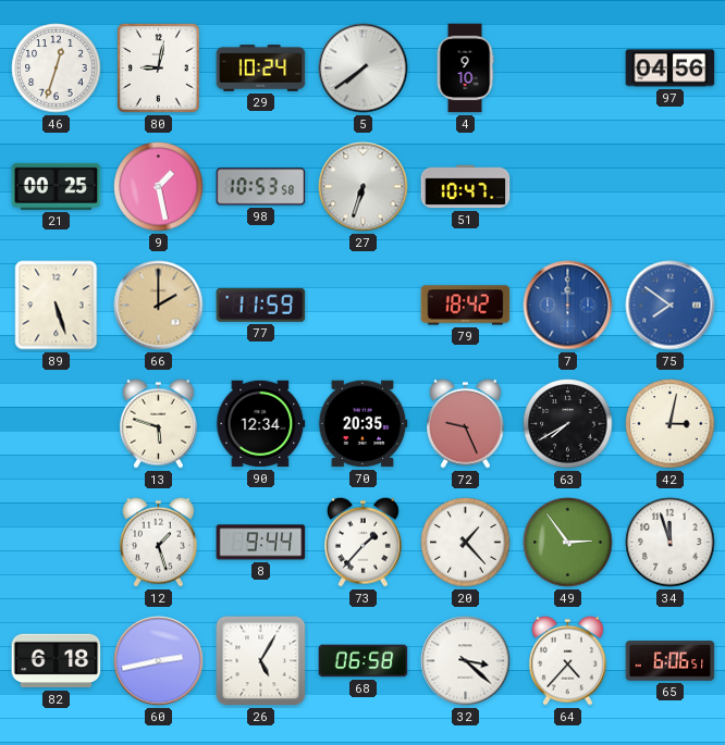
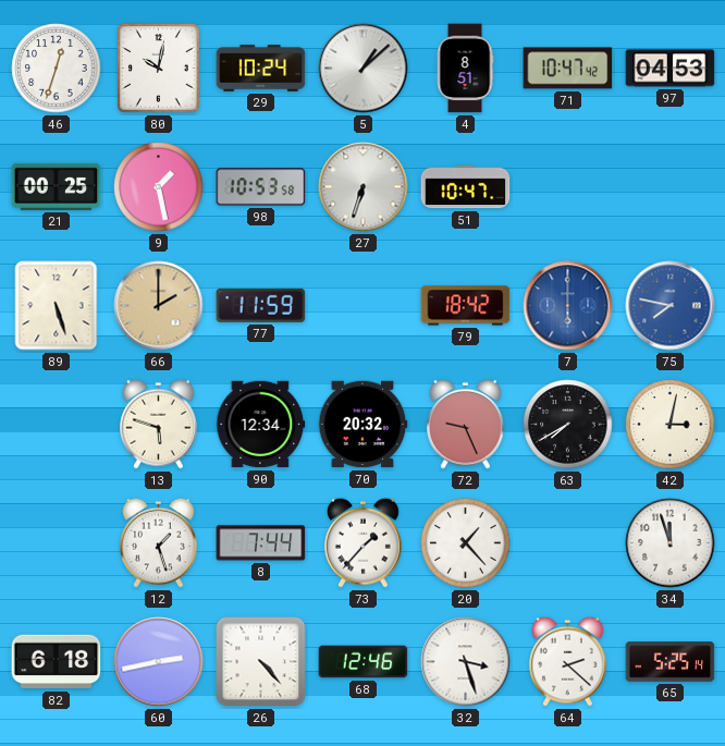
80: 9:02 -> 10:02
5: 7:39 -> 1:08
4: 9:10 -> 8:51
71: none -> 10:47
97: 04:56 -> 04:53
7: 12:00 -> 6:00
75: 7:51 -> 7:47
70: 20:35 -> 20:32
8: 9:44 -> 7:44
49: 2:54 -> none
26: 5:05 -> 4:23
68: 06:58 -> 12:46
32: 3:22 -> 3:27
64: 4:37 -> 2:22
65: 6:06 -> 5:25
